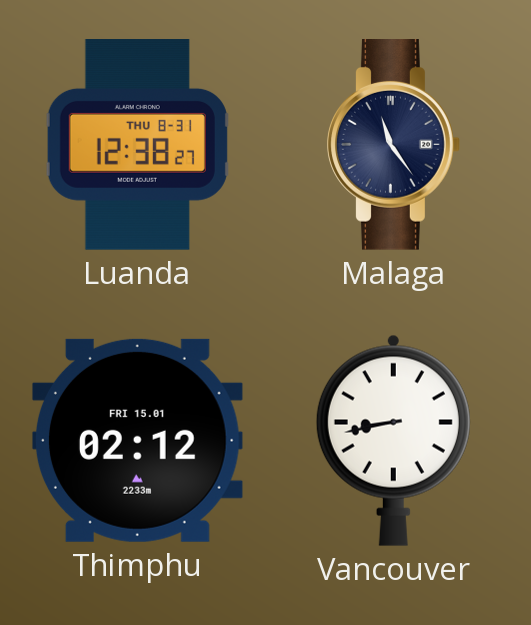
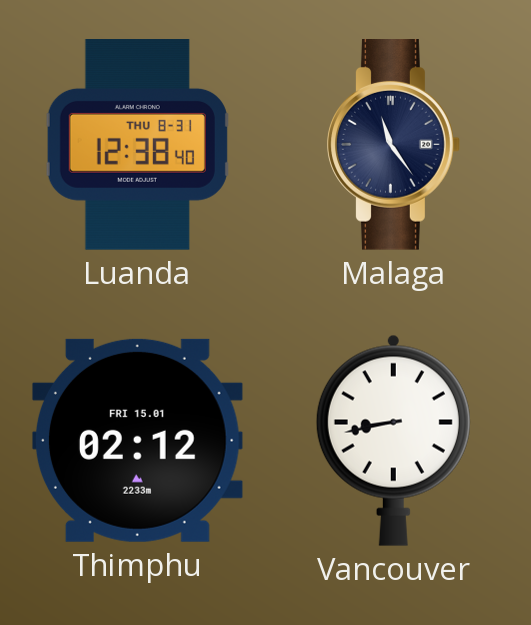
Luanda: 12:38:27 -> 12:38:40
